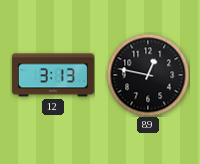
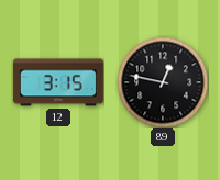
12: 3:13 -> 3:15
